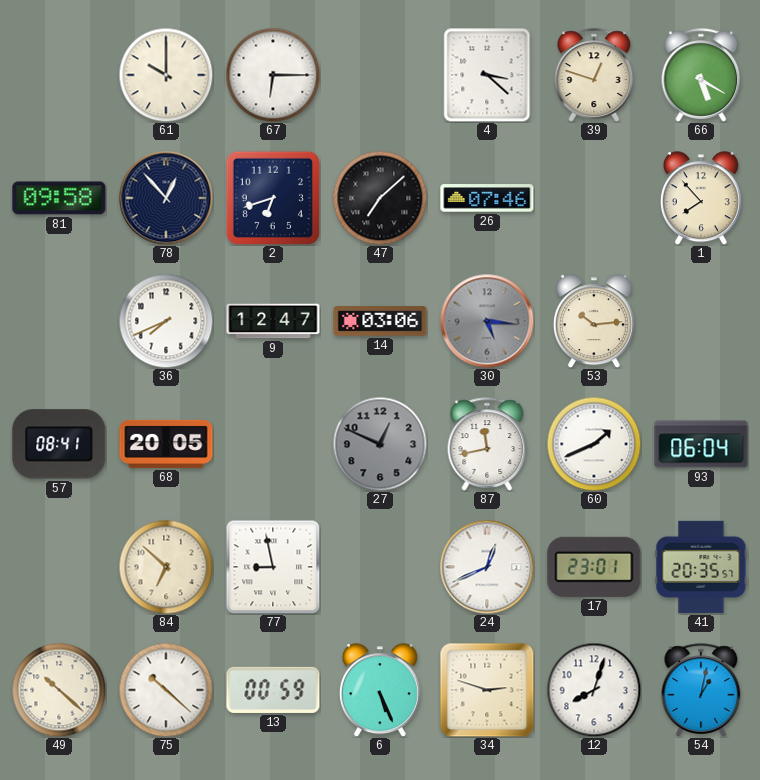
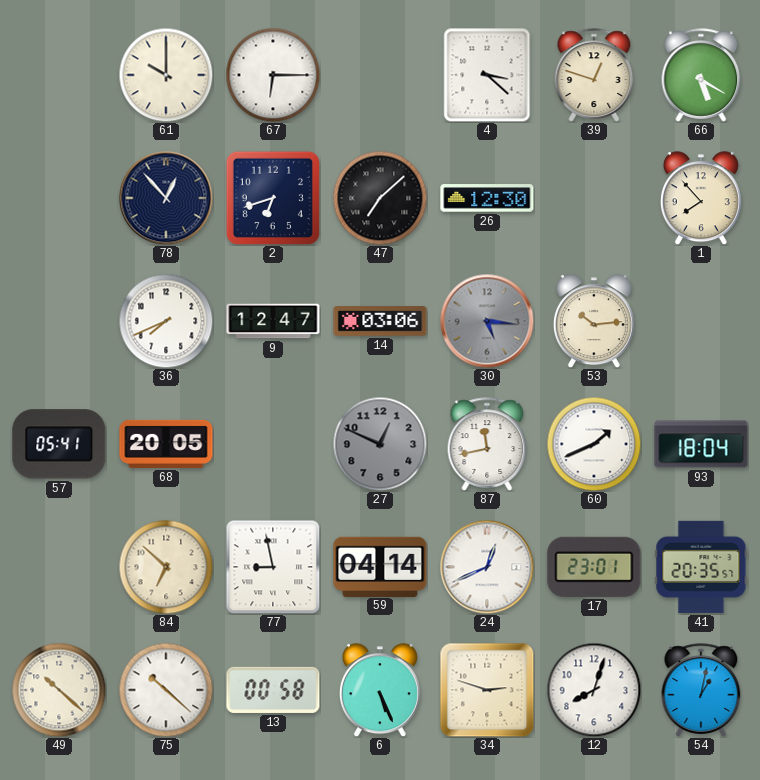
81: 09:58 -> none
26: 07:46 -> 12:30
57: 08:41 -> 05:41
93: 06:04 -> 18:04
59: none -> 04:14
13: 00:59 -> 00:58
